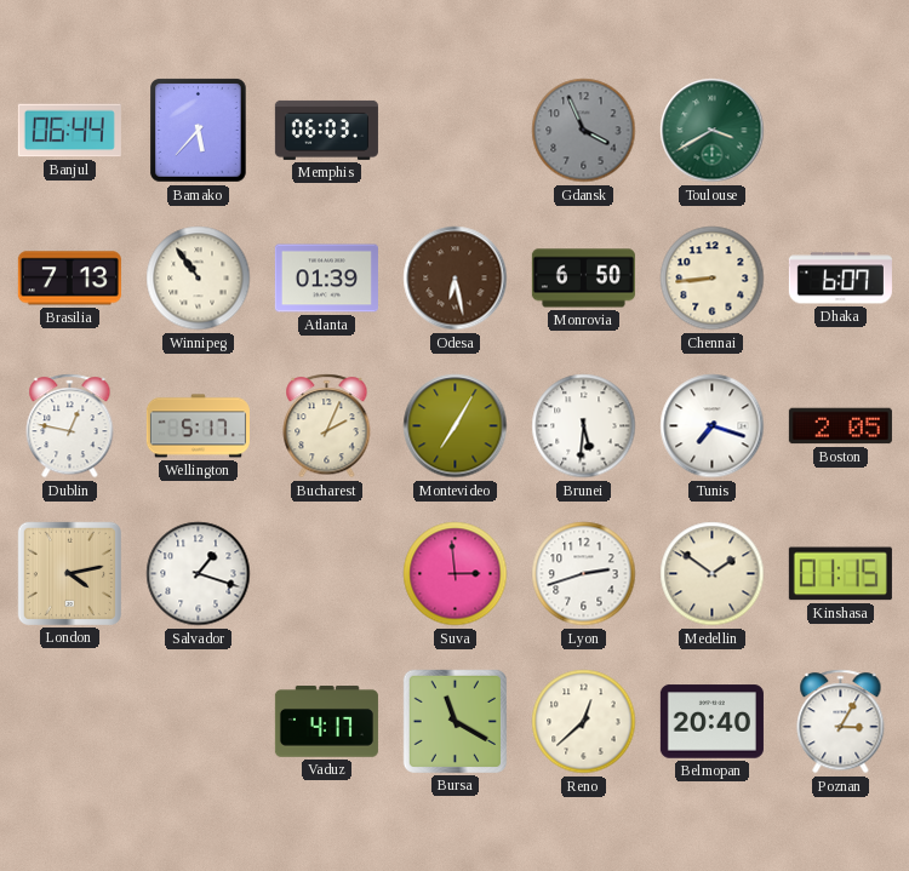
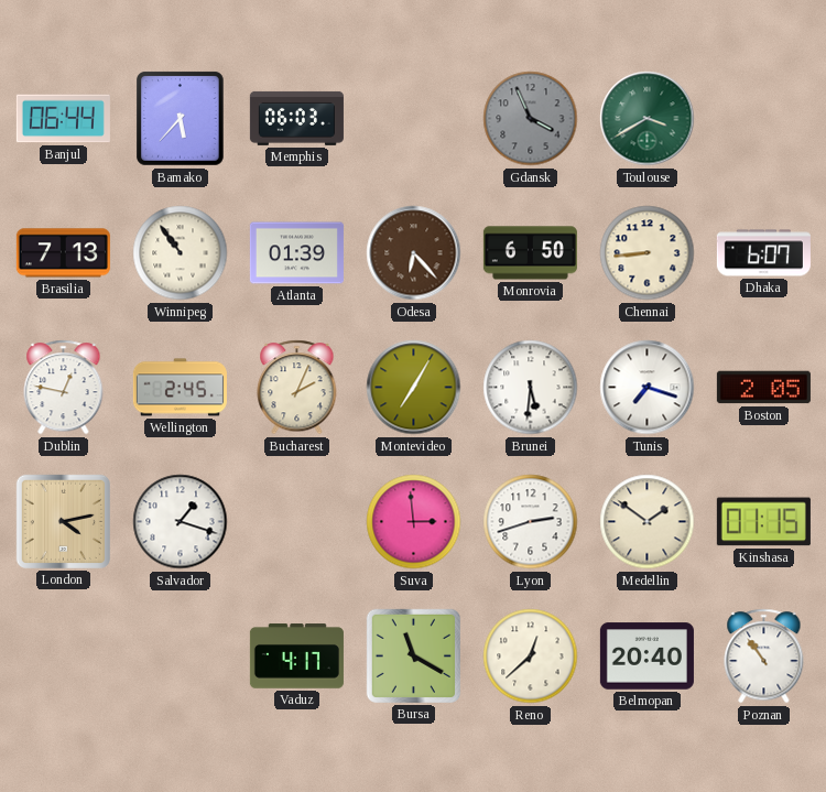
Odesa: 6:28 -> 6:23
Wellington: 5:17 -> 2:45
Poznan: 3:05 -> 10:54
